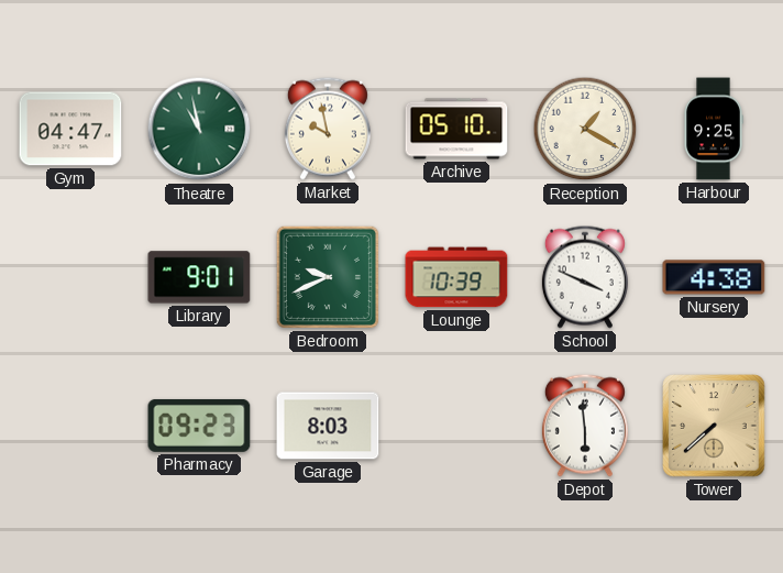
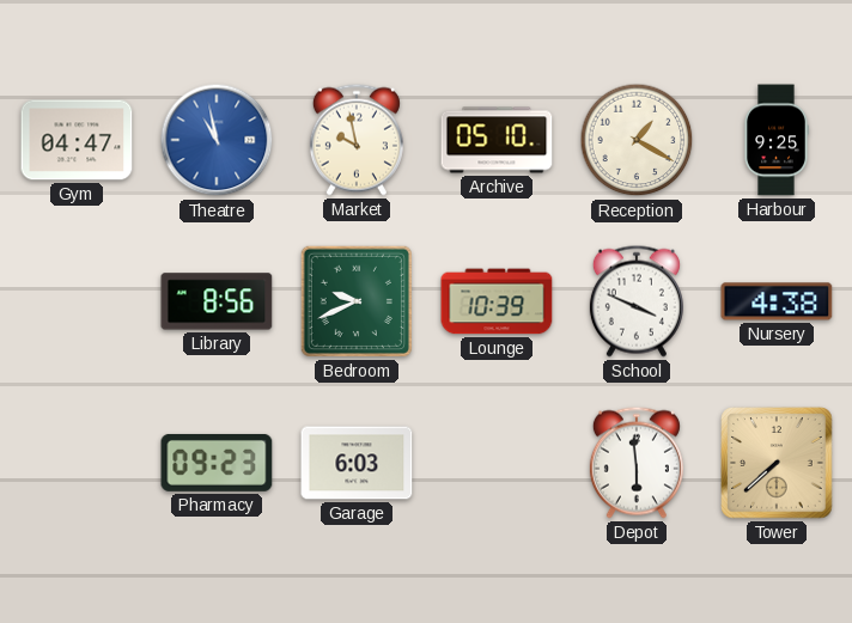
Theatre dial: green -> blue
Library: 9:01 -> 8:56
Garage: 8:03 -> 6:03
